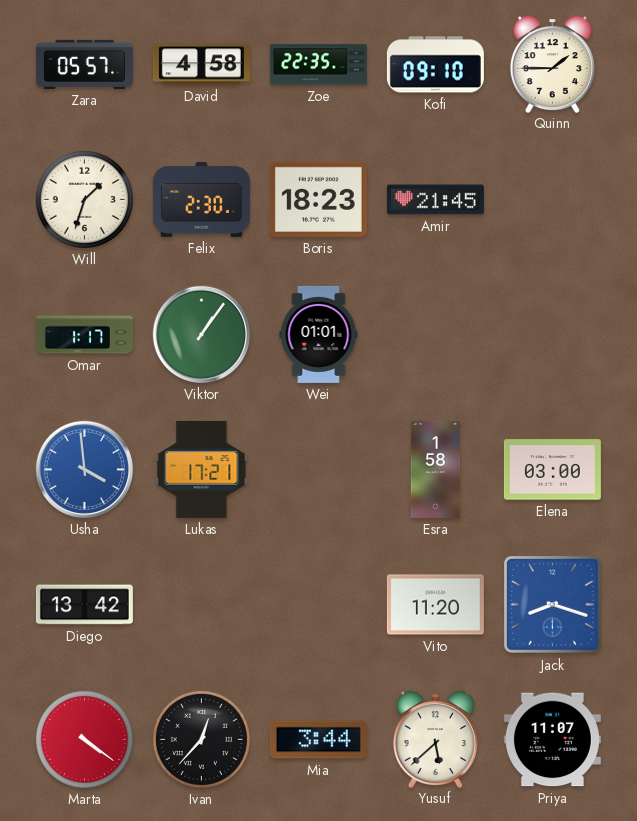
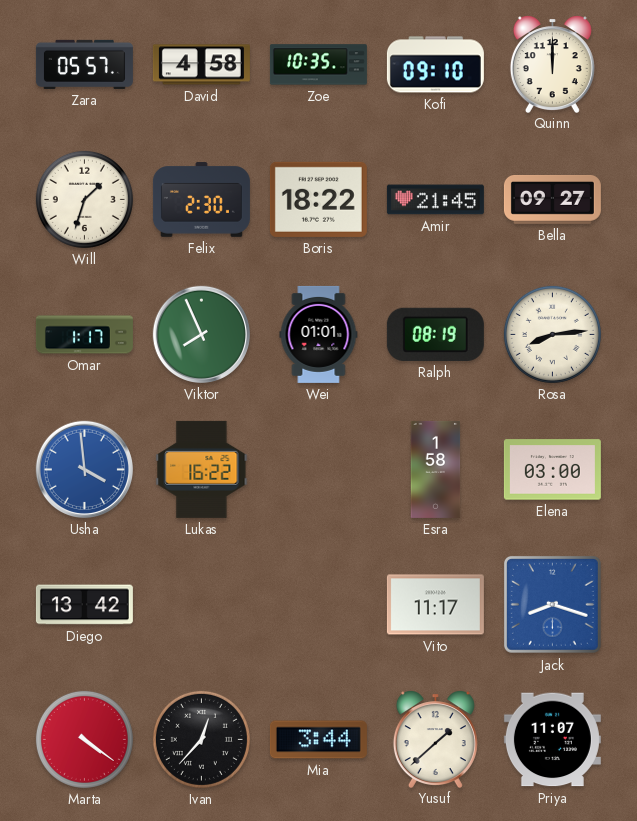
Zoe: 22:35 -> 10:35
Quinn: 1:45 -> 12:00
Boris: 18:23 -> 18:22
Bella: none -> 09:27
Viktor: 1:06 -> 7:56
Ralph: none -> 08:19
Rosa: none -> 8:14
Lukas: 17:21 -> 16:22
Vito: 11:20 -> 11:17
Yusuf: 5:38 -> 1:38
